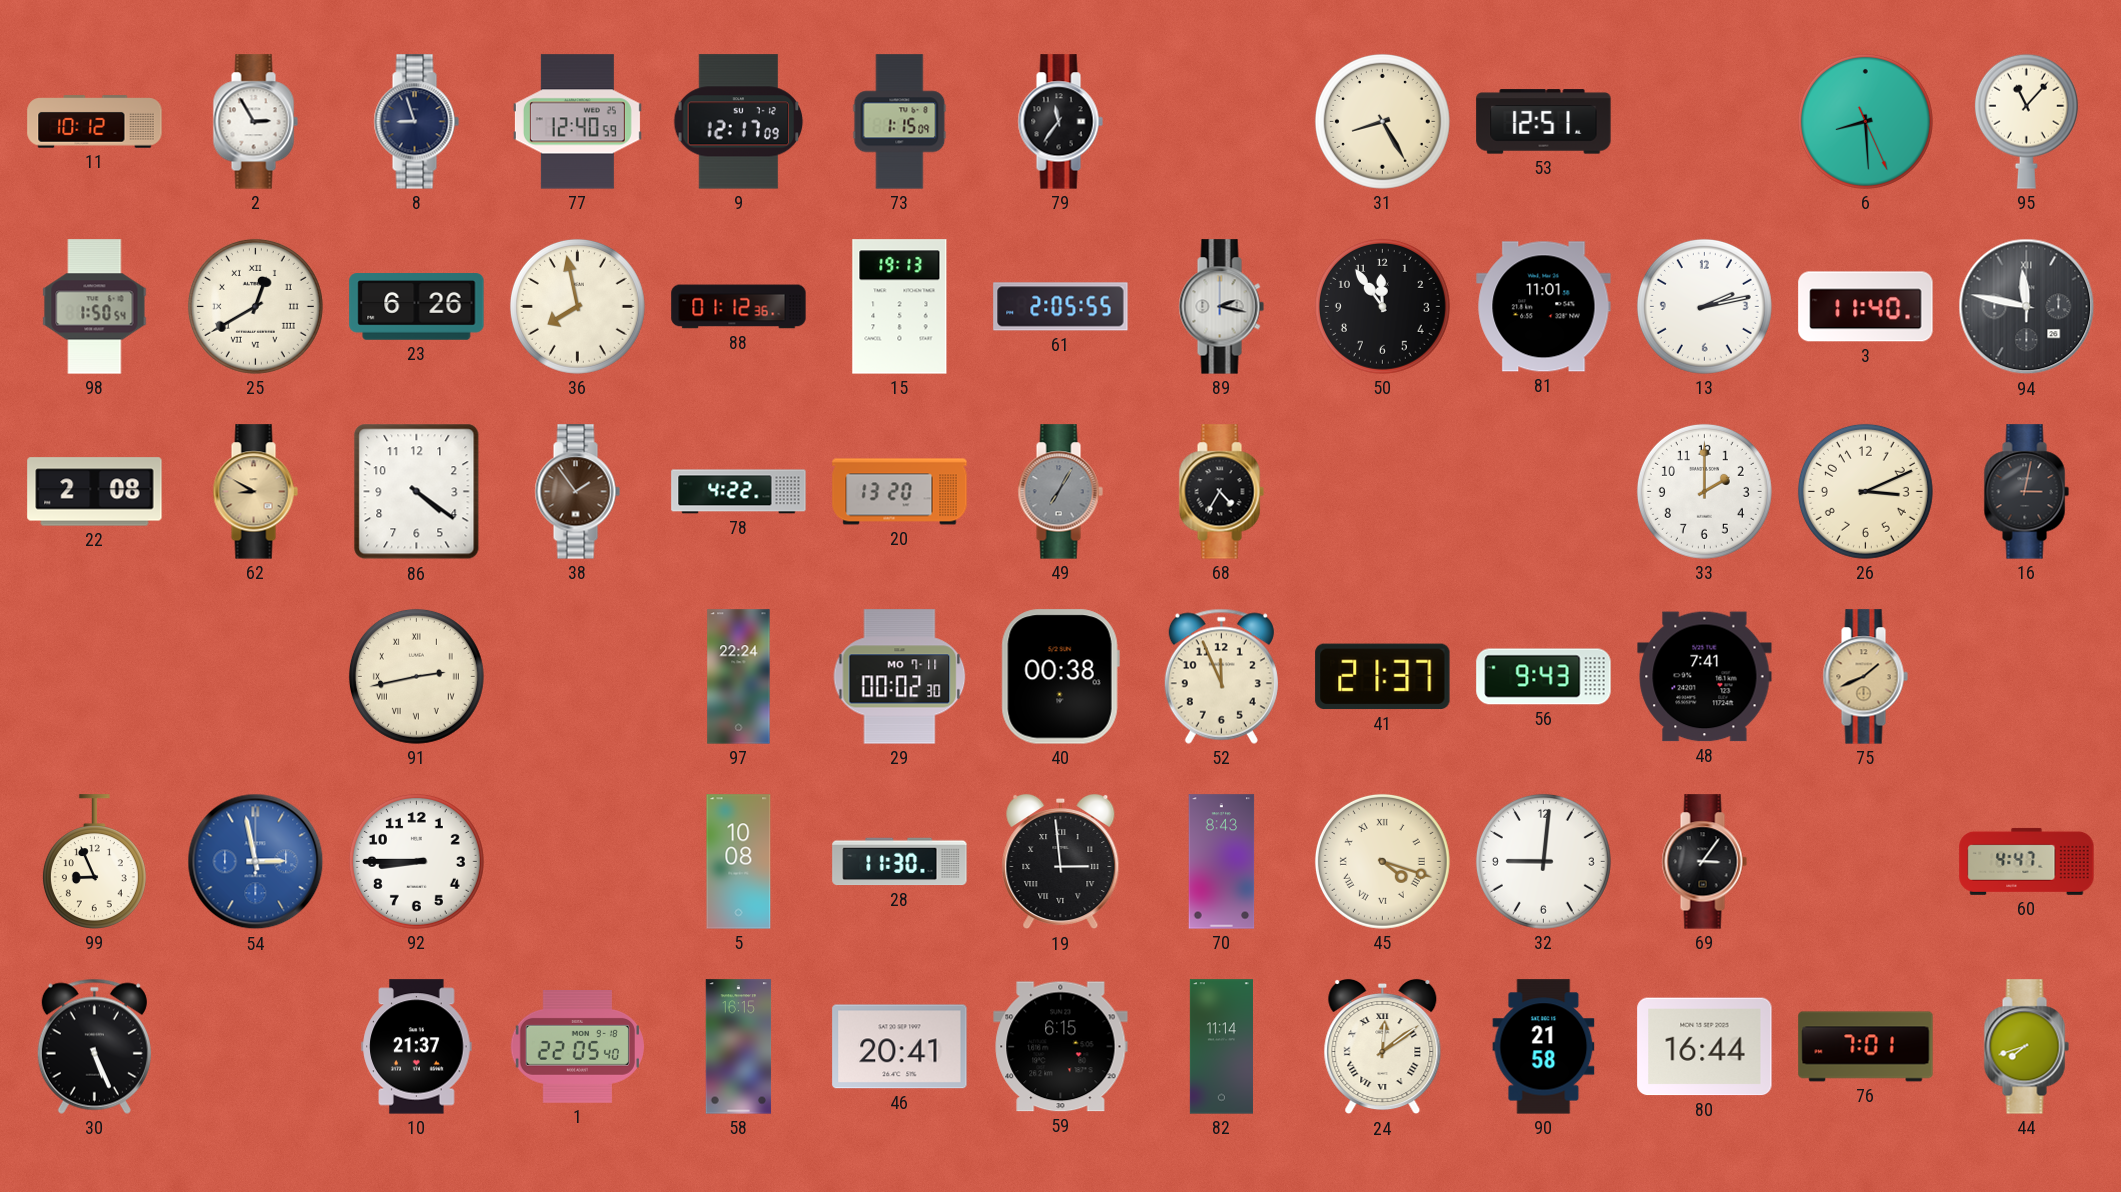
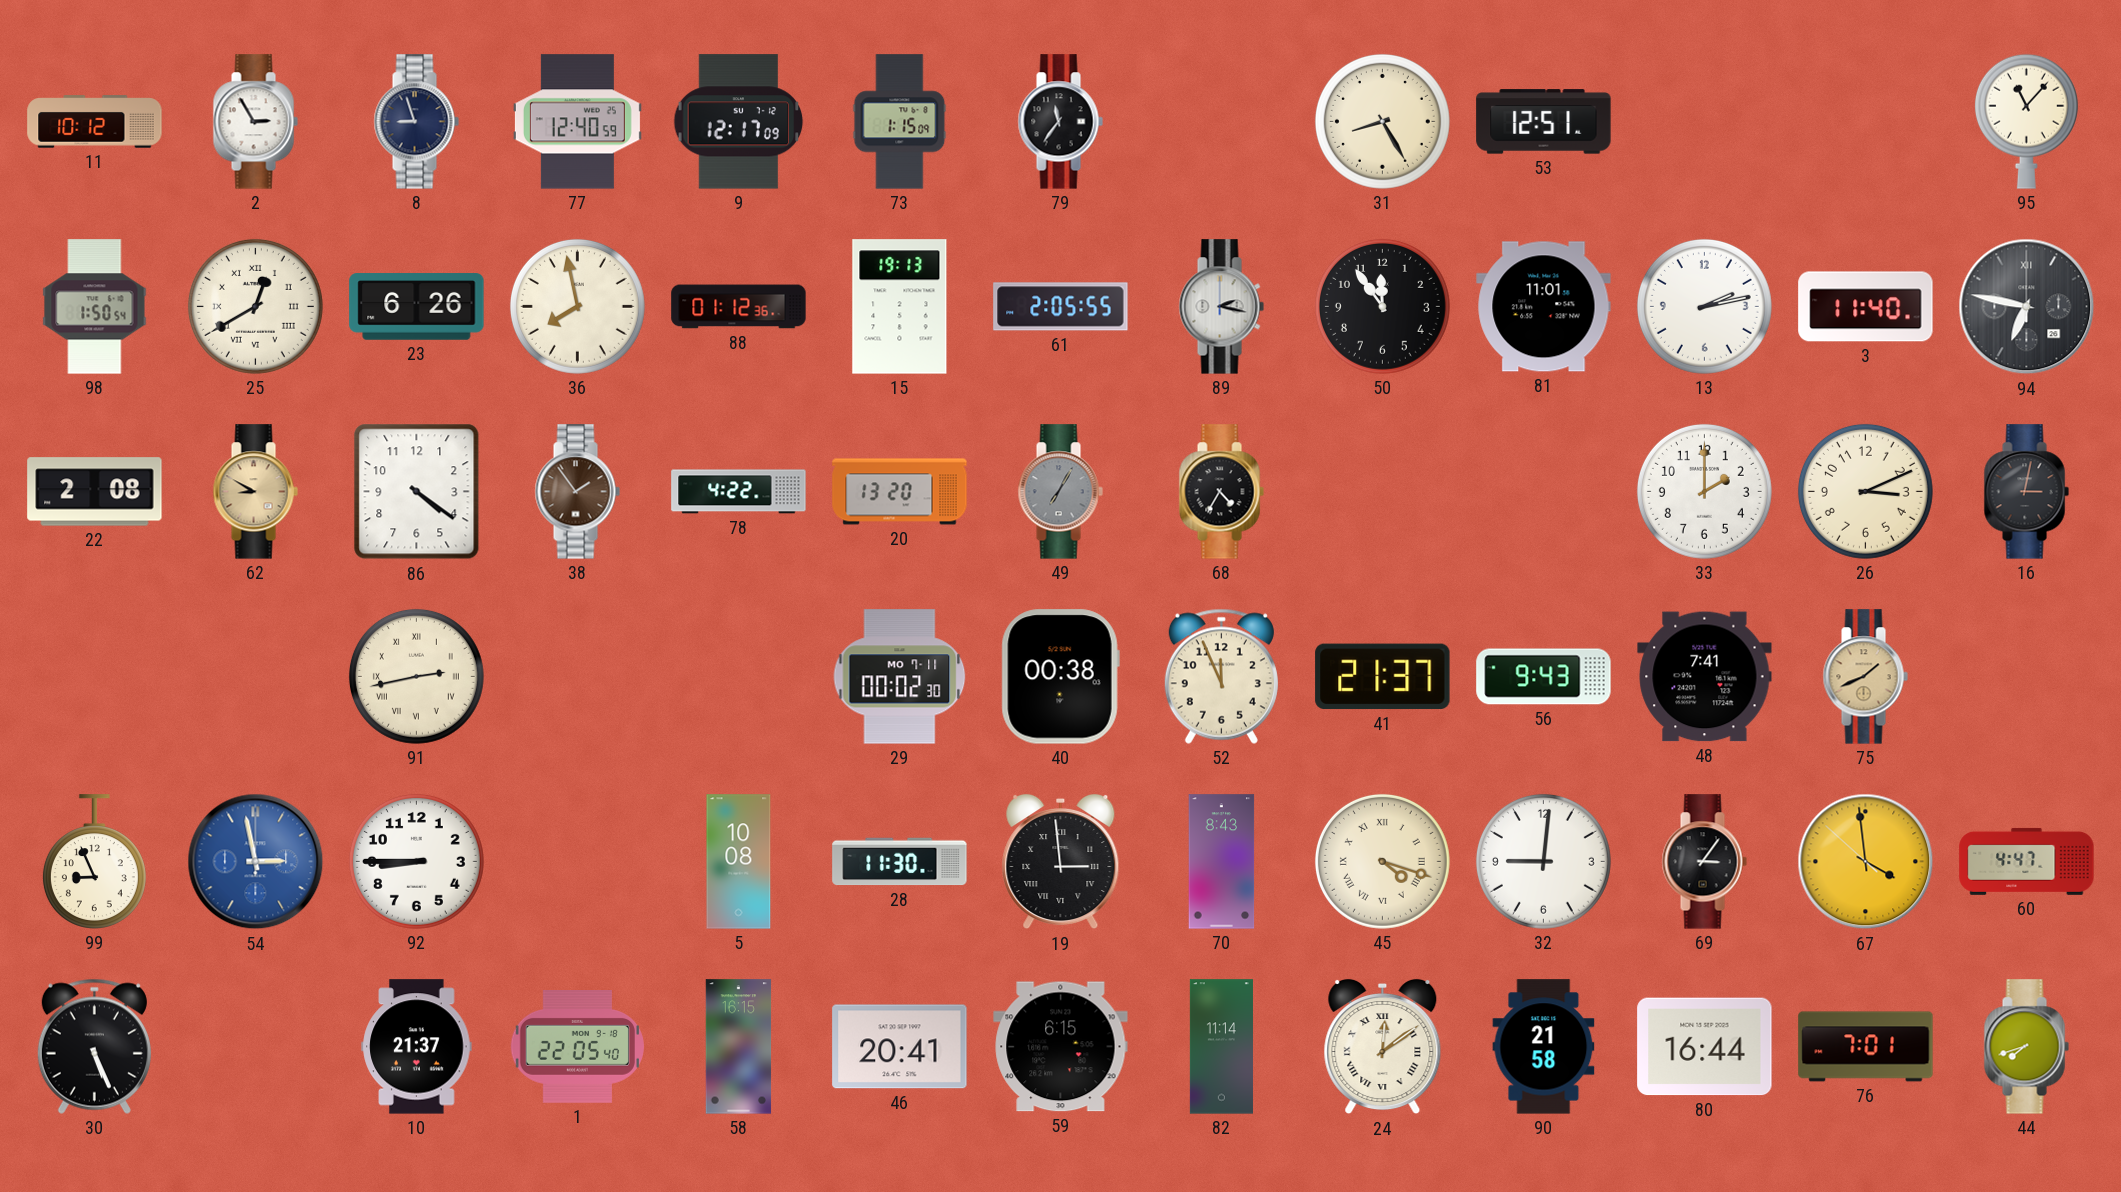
6: 8:29 -> none
94: 11:47 -> 6:47
97: 22:24 -> none
67: none -> 3:58
